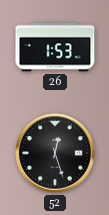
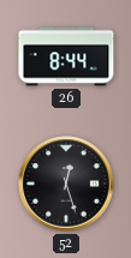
26: 1:53 -> 8:44
